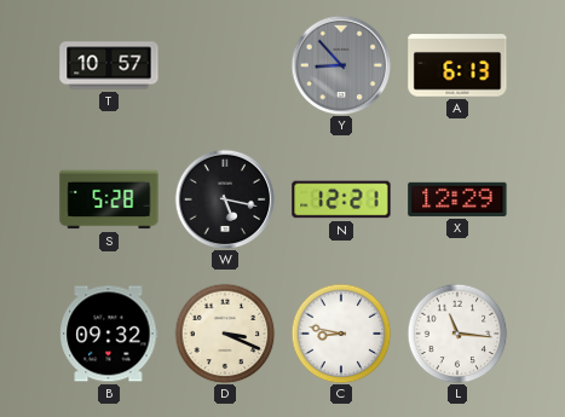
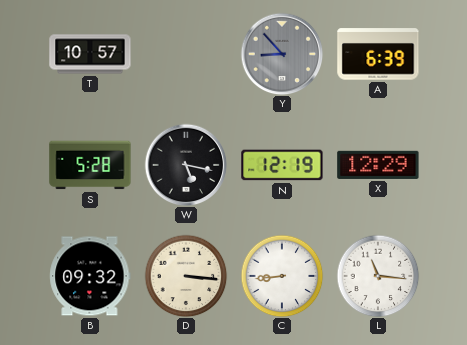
A: 6:13 -> 6:39
N: 12:21 -> 12:19
D: 3:19 -> 3:16
C: 8:47 -> 8:44
